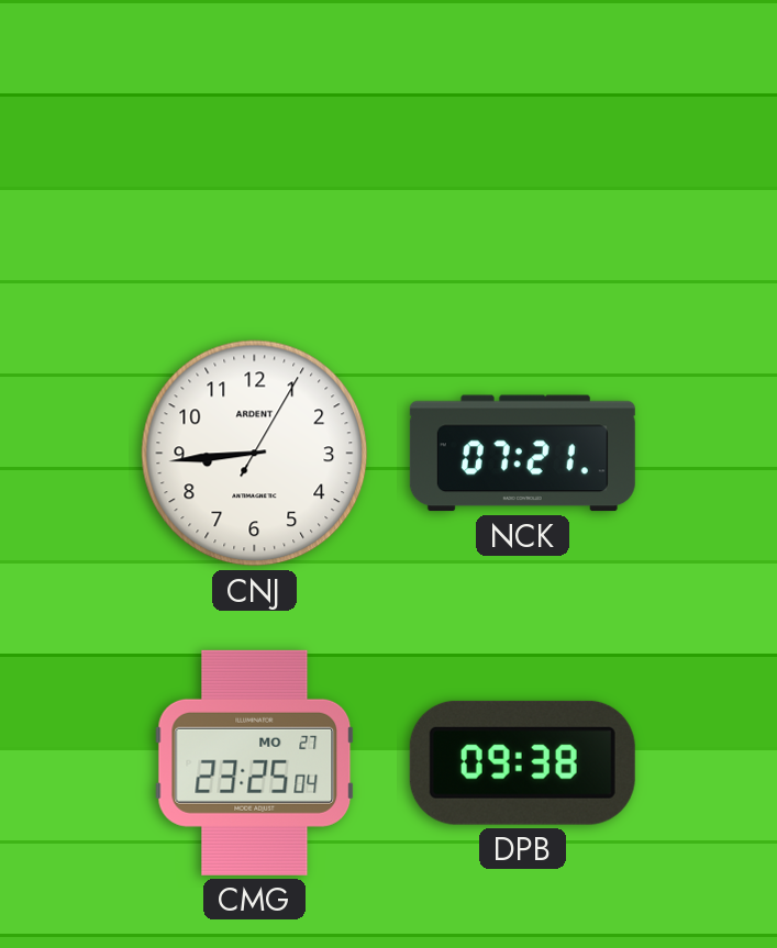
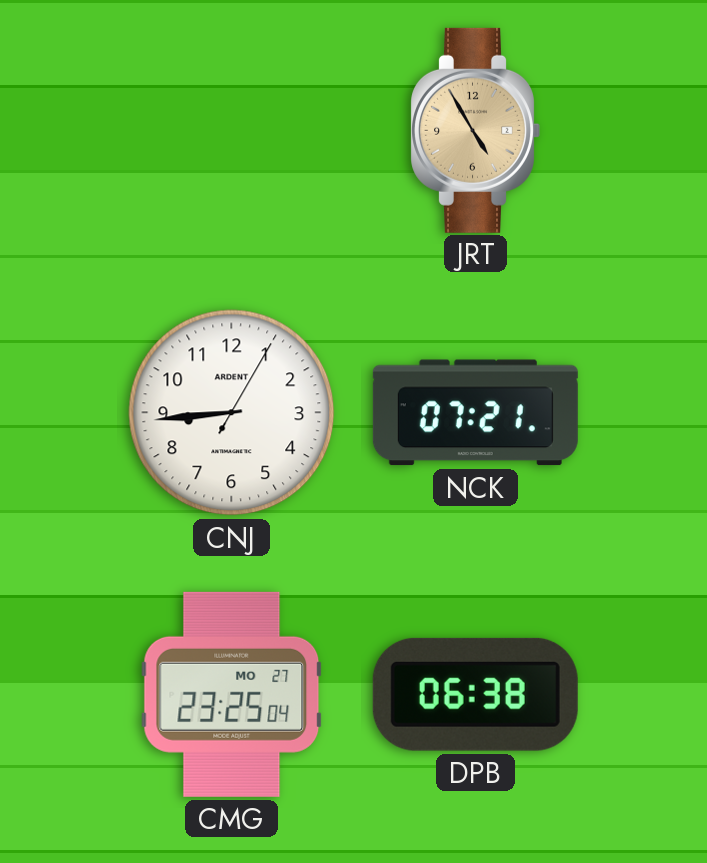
JRT: none -> 4:55
DPB: 09:38 -> 06:38
